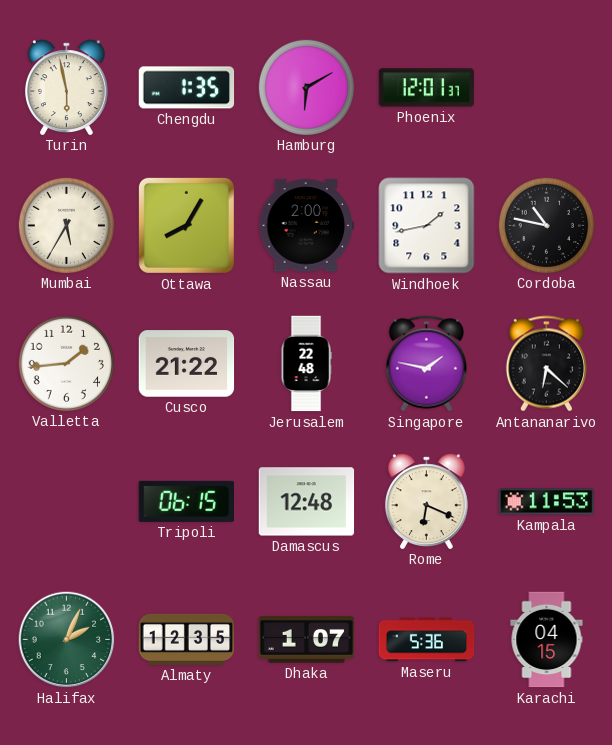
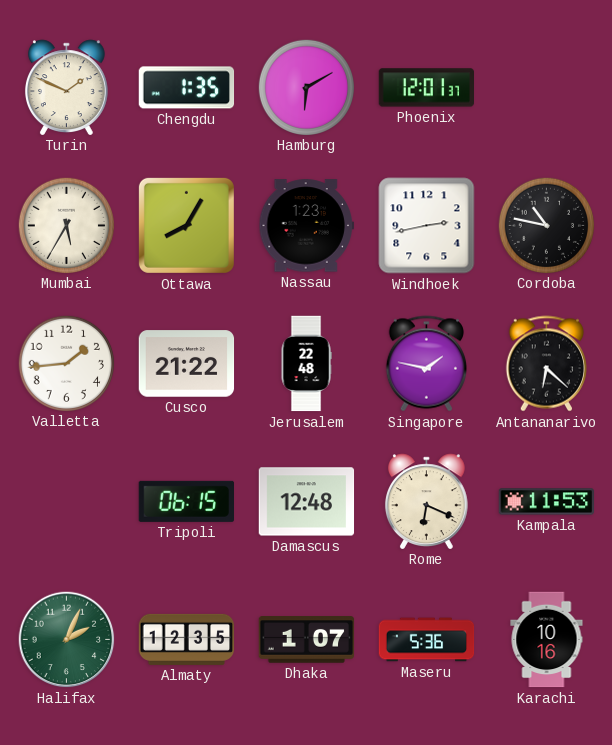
Turin: 5:58 -> 1:49
Nassau: 2:00 -> 1:23
Windhoek: 1:43 -> 2:43
Karachi: 04:15 -> 10:16
